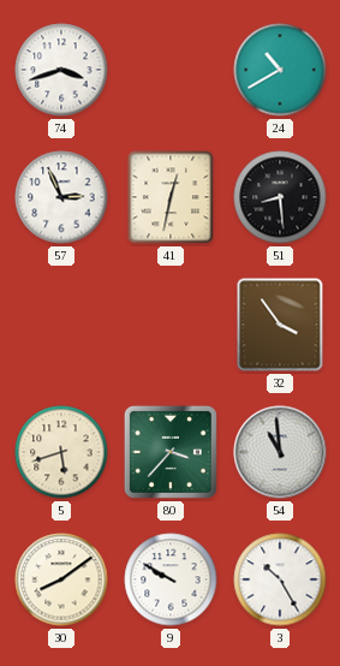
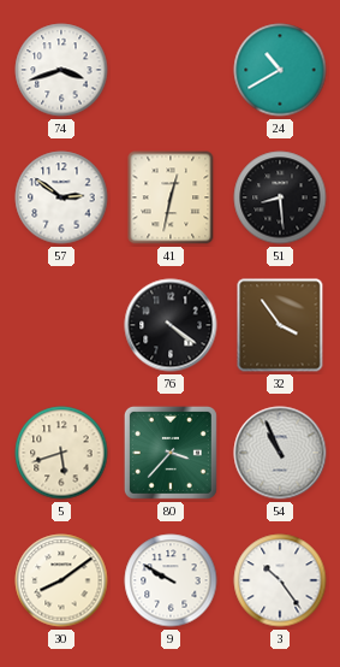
57: 2:56 -> 2:51
76: none -> 4:21
54: 10:59 -> 10:56
3: 10:25 -> 10:24
